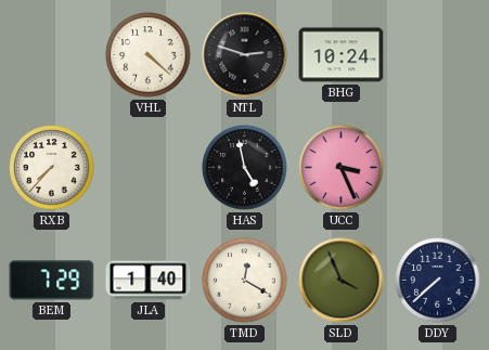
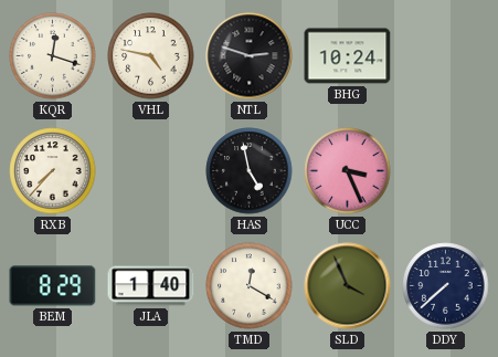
KQR: none -> 12:18
VHL: 4:22 -> 4:47
BEM: 7:29 -> 8:29
